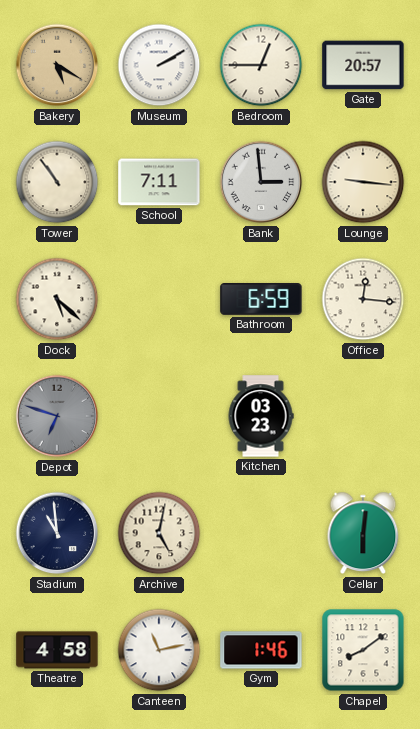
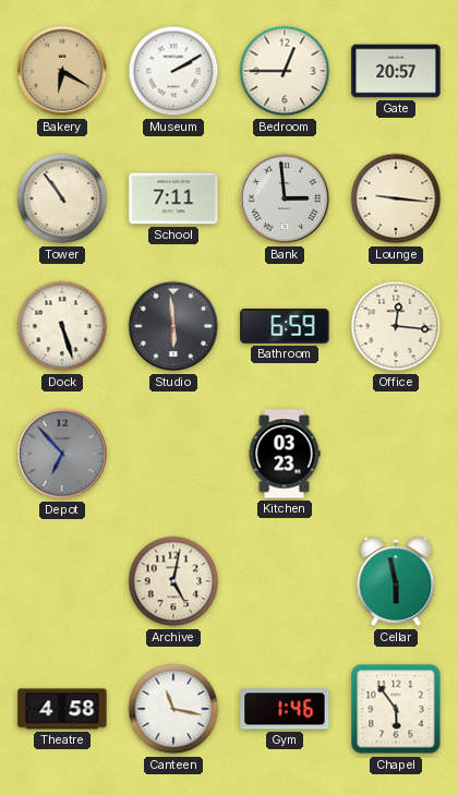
Bakery: 5:20 -> 6:20
Dock: 5:22 -> 5:27
Studio: none -> 5:59
Depot: 6:48 -> 6:53
Stadium: 10:59 -> none
Cellar: 6:01 -> 5:58
Canteen: 11:13 -> 11:17
Chapel: 8:09 -> 5:54
